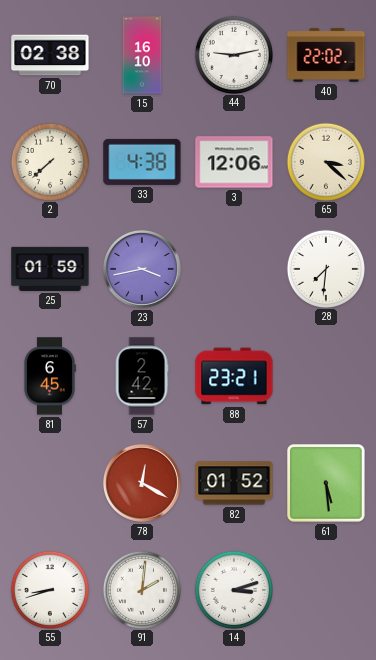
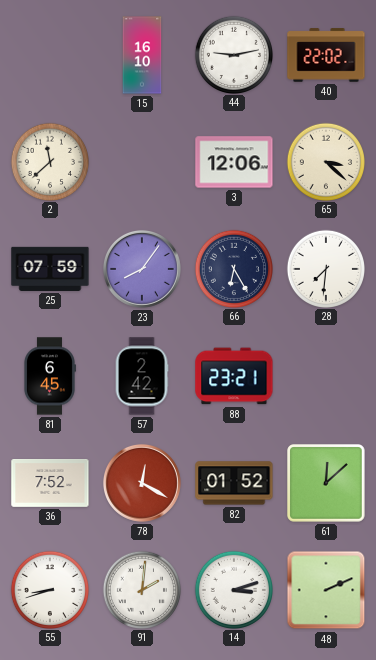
70: 02:38 -> none
2: 7:38 -> 11:38
33: 4:38 -> none
25: 01:59 -> 07:59
23: 3:43 -> 8:06
66: none -> 6:25
36: none -> 7:52
61: 5:29 -> 12:08
48: none -> 2:11
